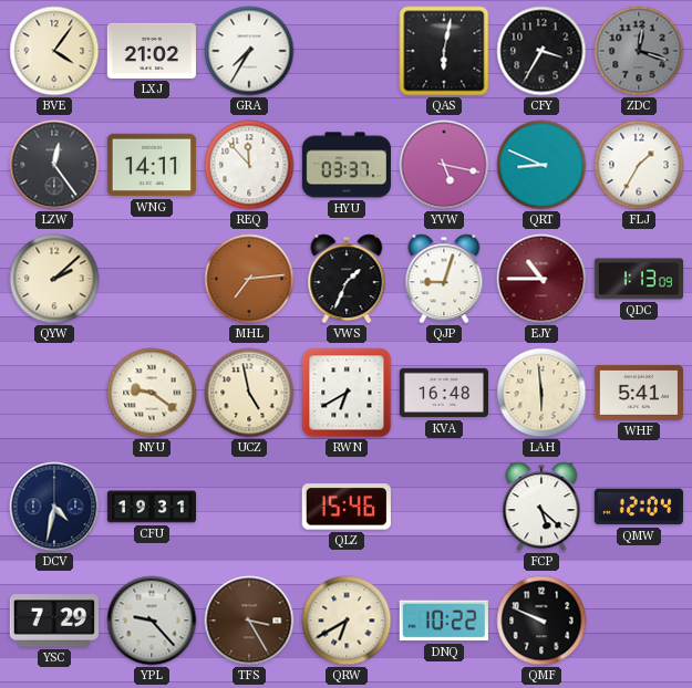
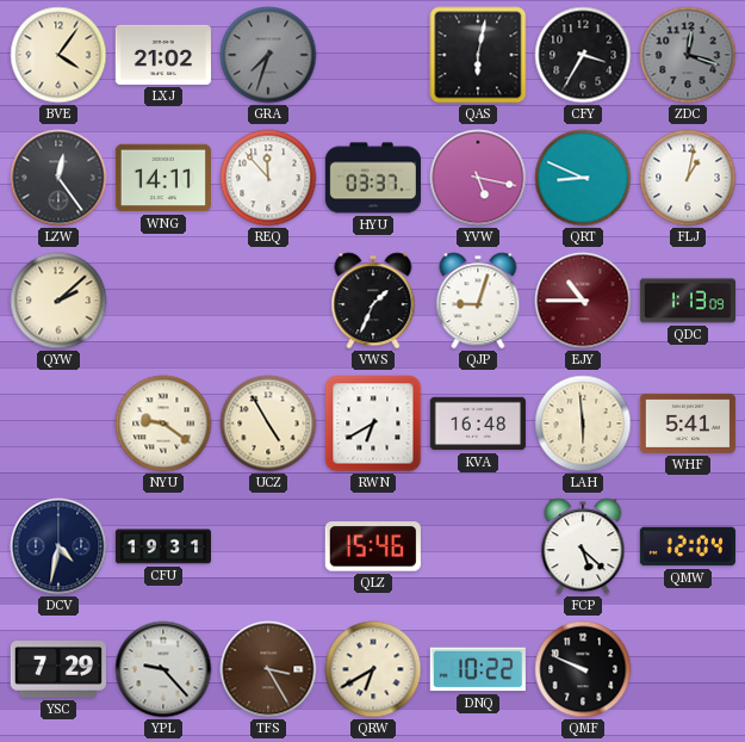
GRA: 7:35 -> 7:33
GRA dial: white -> grey
FLJ: 1:35 -> 1:02
MHL: 7:14 -> none
UCZ: 4:58 -> 4:55
